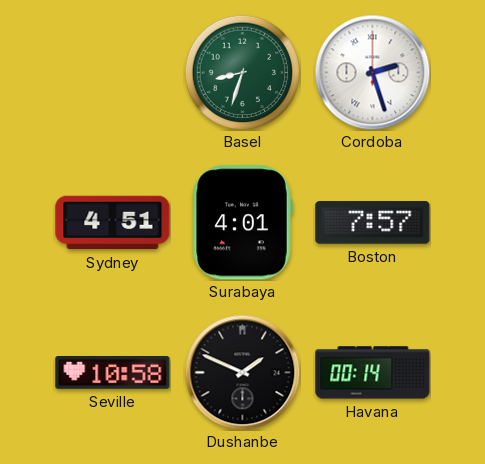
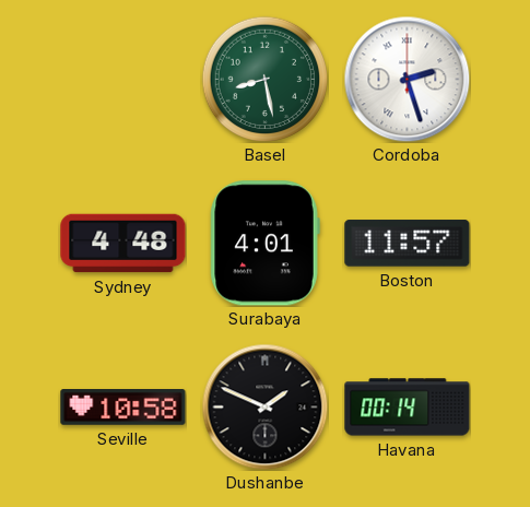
Basel: 8:33 -> 8:28
Sydney: 4:51 -> 4:48
Boston: 7:57 -> 11:57
